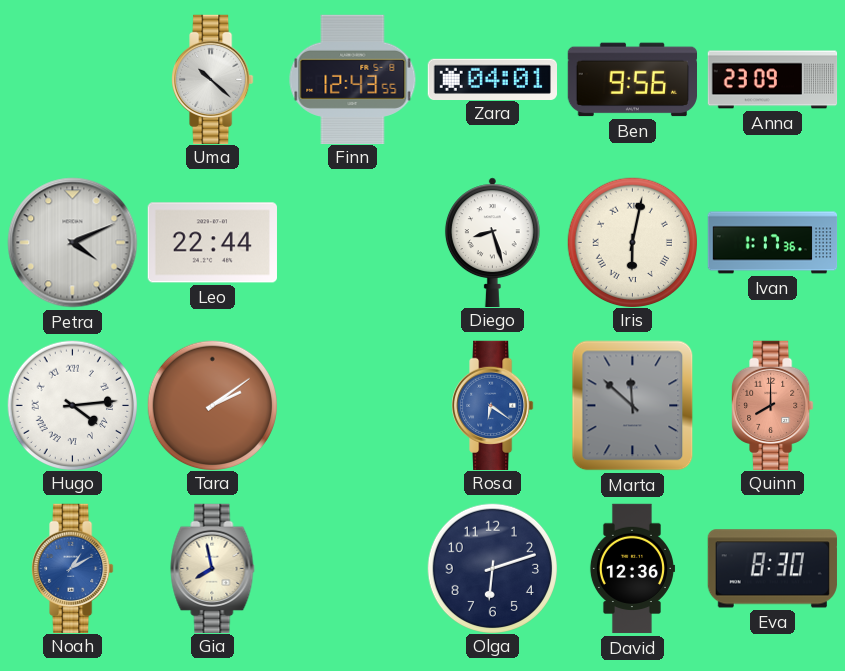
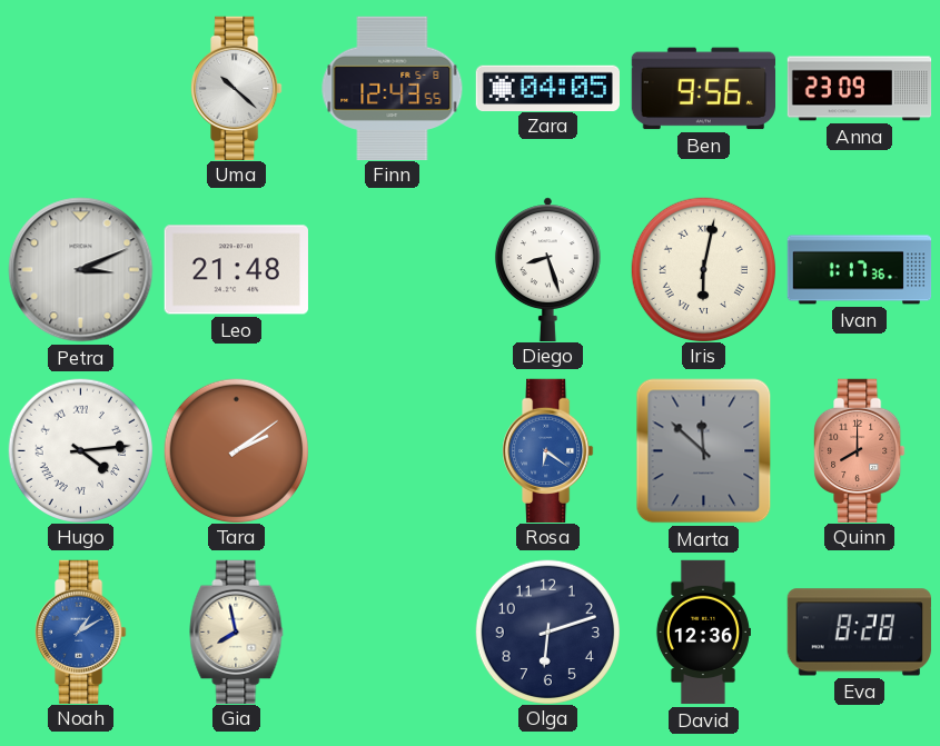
Zara: 04:01 -> 04:05
Petra: 4:11 -> 3:11
Leo: 22:44 -> 21:48
Eva: 8:30 -> 8:28
